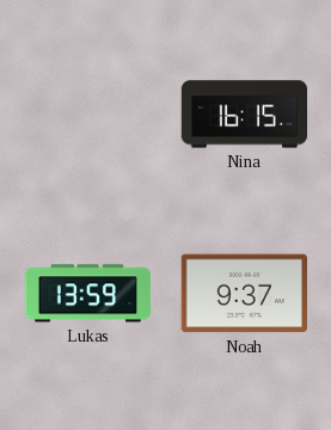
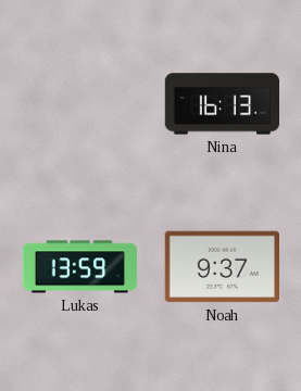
Nina: 16:15 -> 16:13
